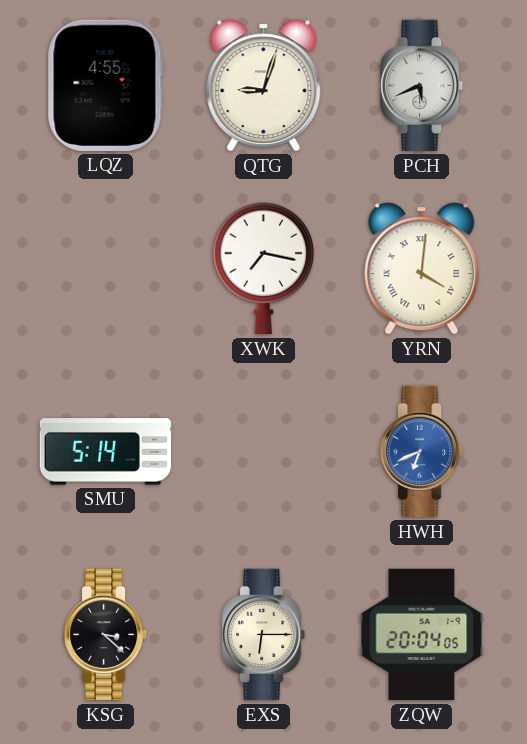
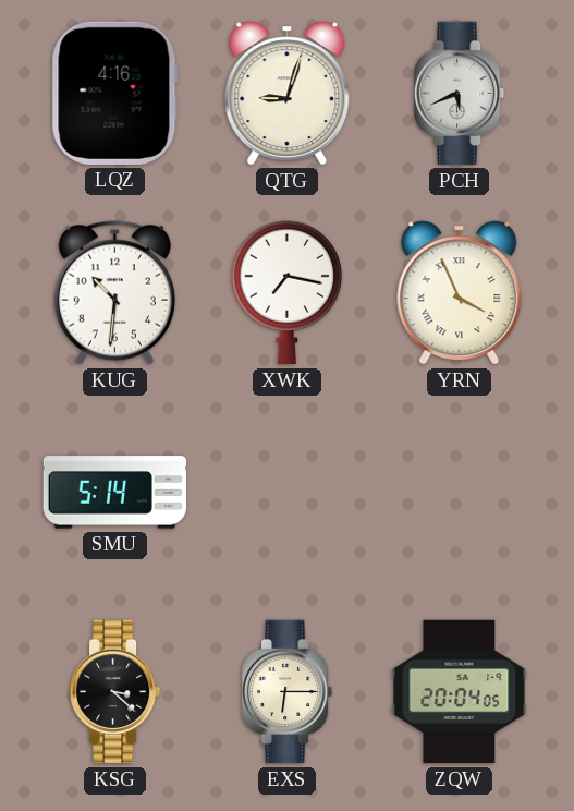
LQZ: 4:55 -> 4:16
KUG: none -> 10:31
YRN: 4:01 -> 3:56
HWH: 6:41 -> none
